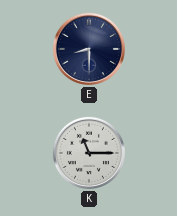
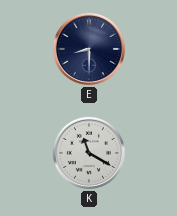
K: 11:15 -> 11:20
